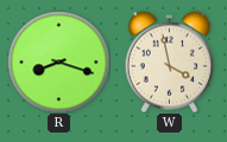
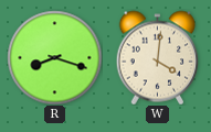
W: 3:58 -> 4:01
